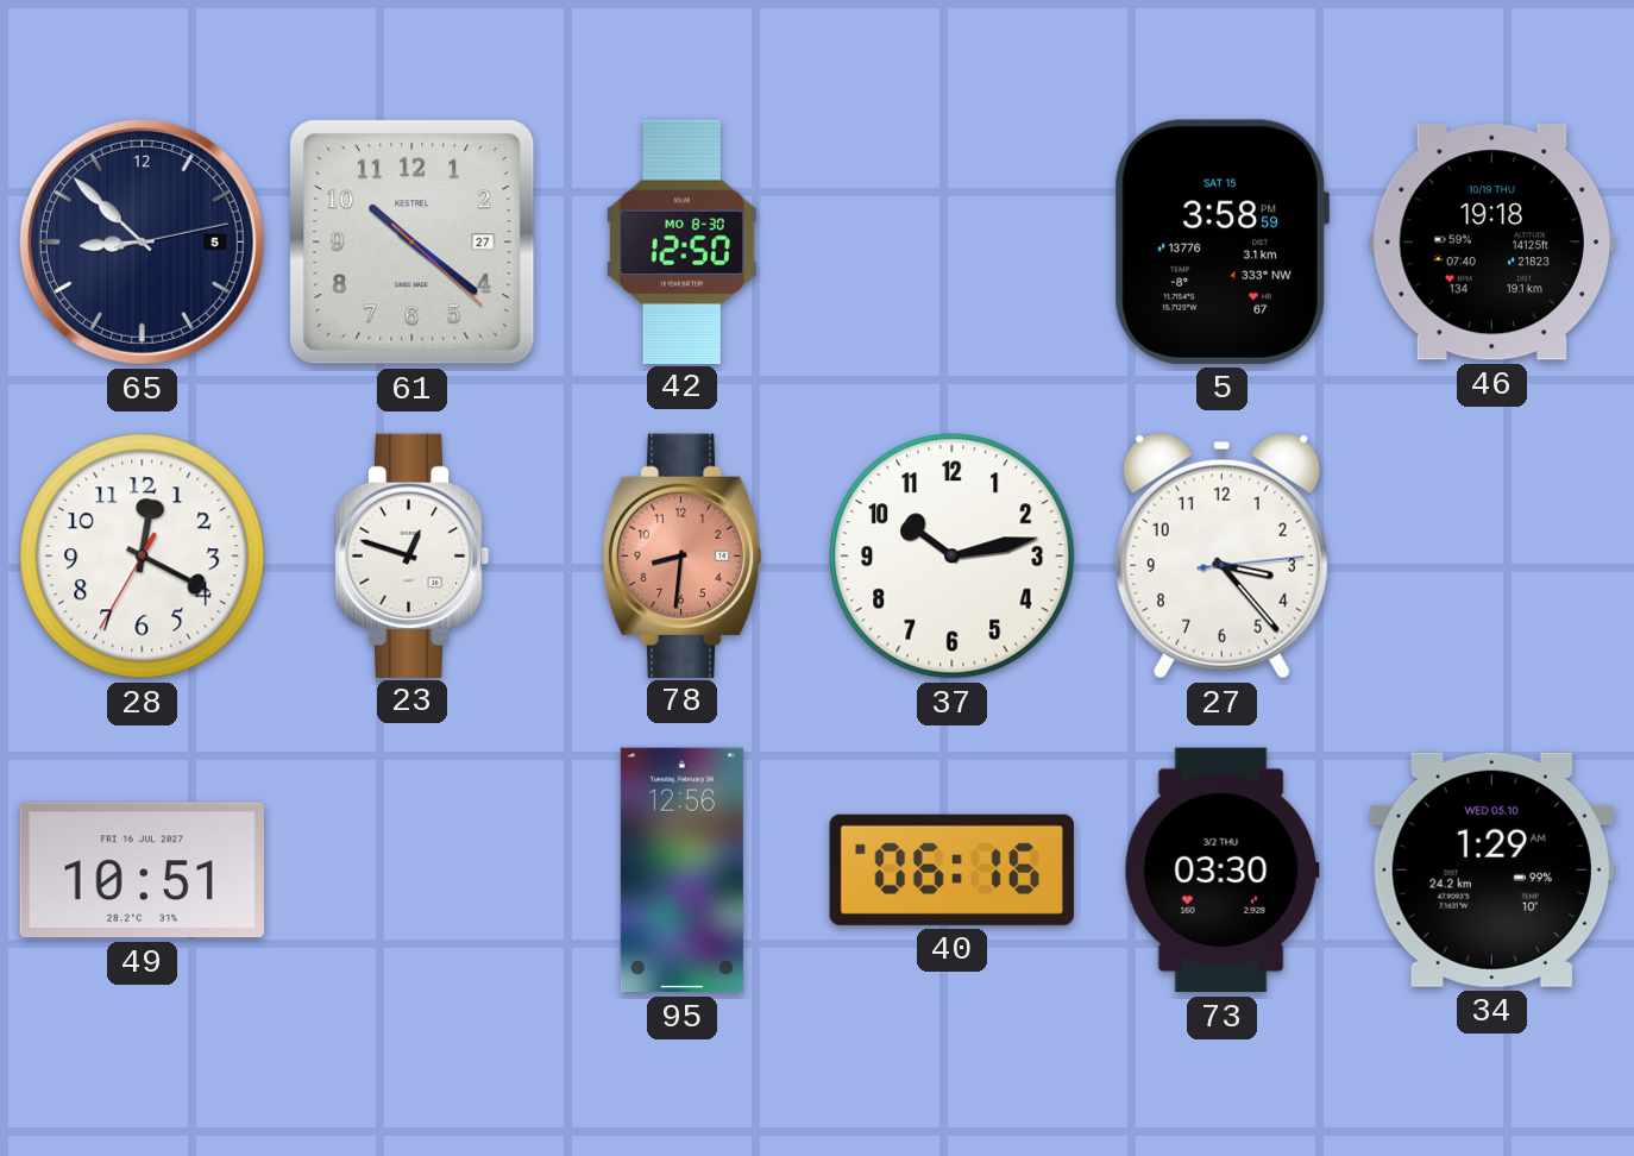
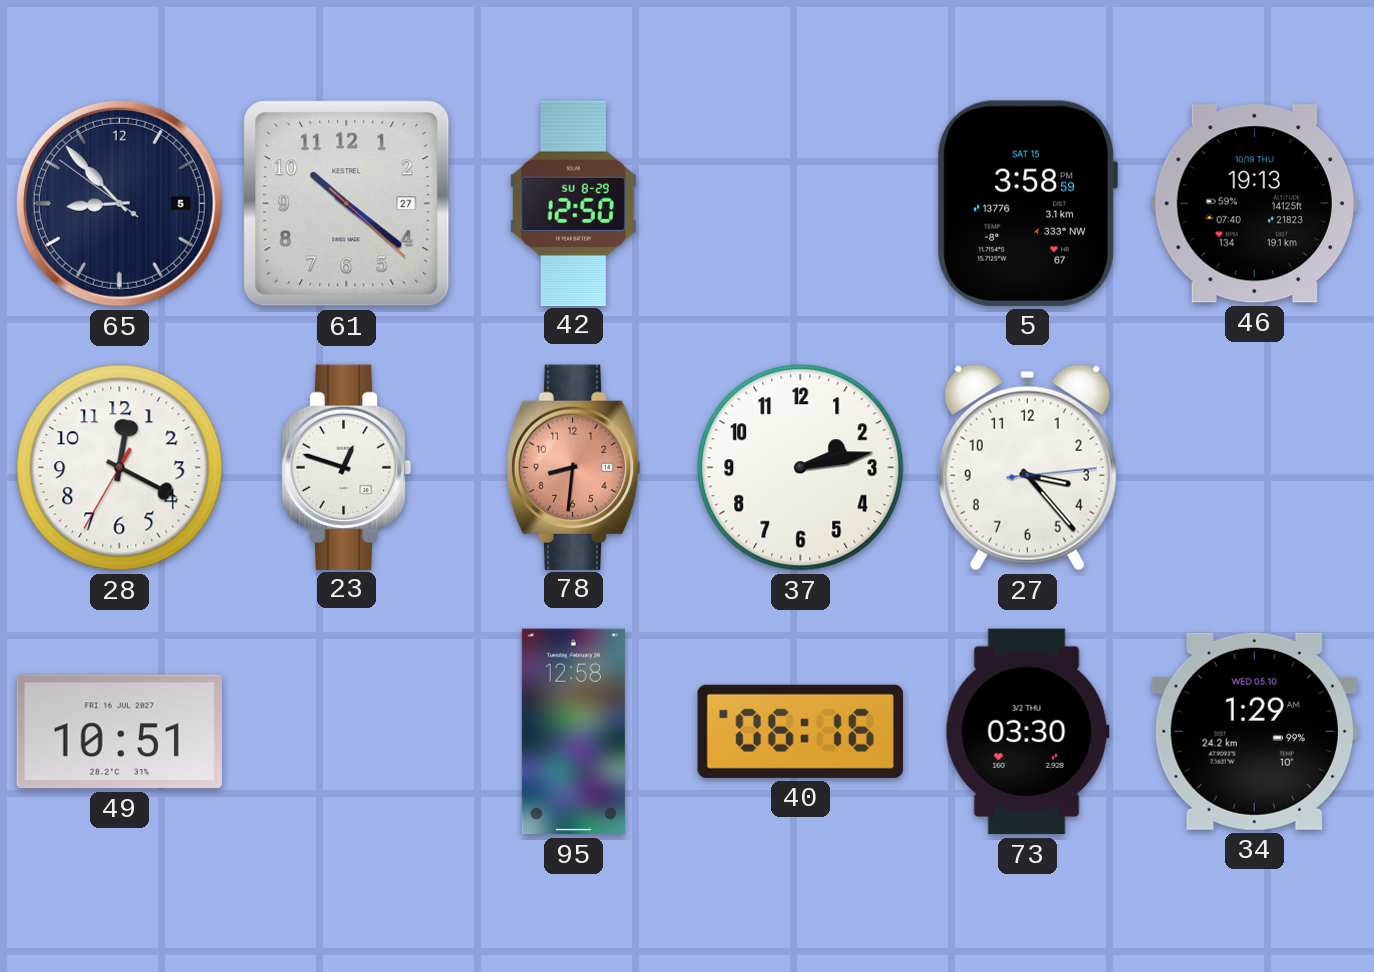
65: 8:52:13 -> 8:52:51
42 date: MO 8-30 -> SU 8-29
46: 19:18 -> 19:13
37: 10:13 -> 2:13
95: 12:56 -> 12:58
